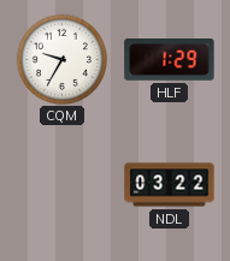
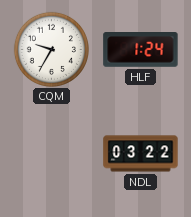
HLF: 1:29 -> 1:24
